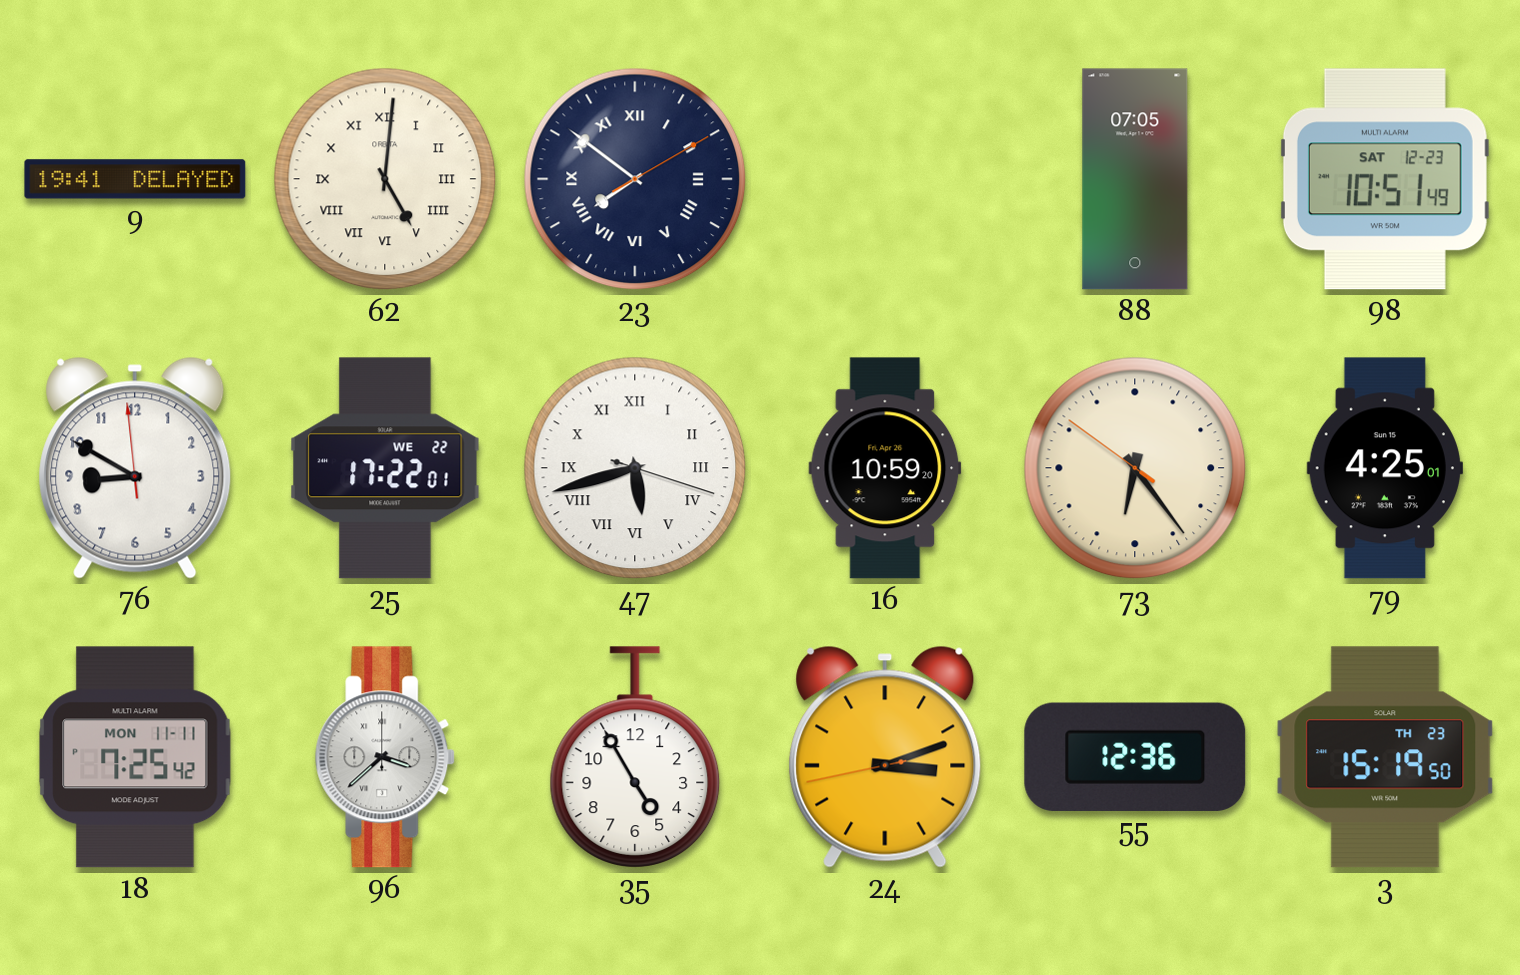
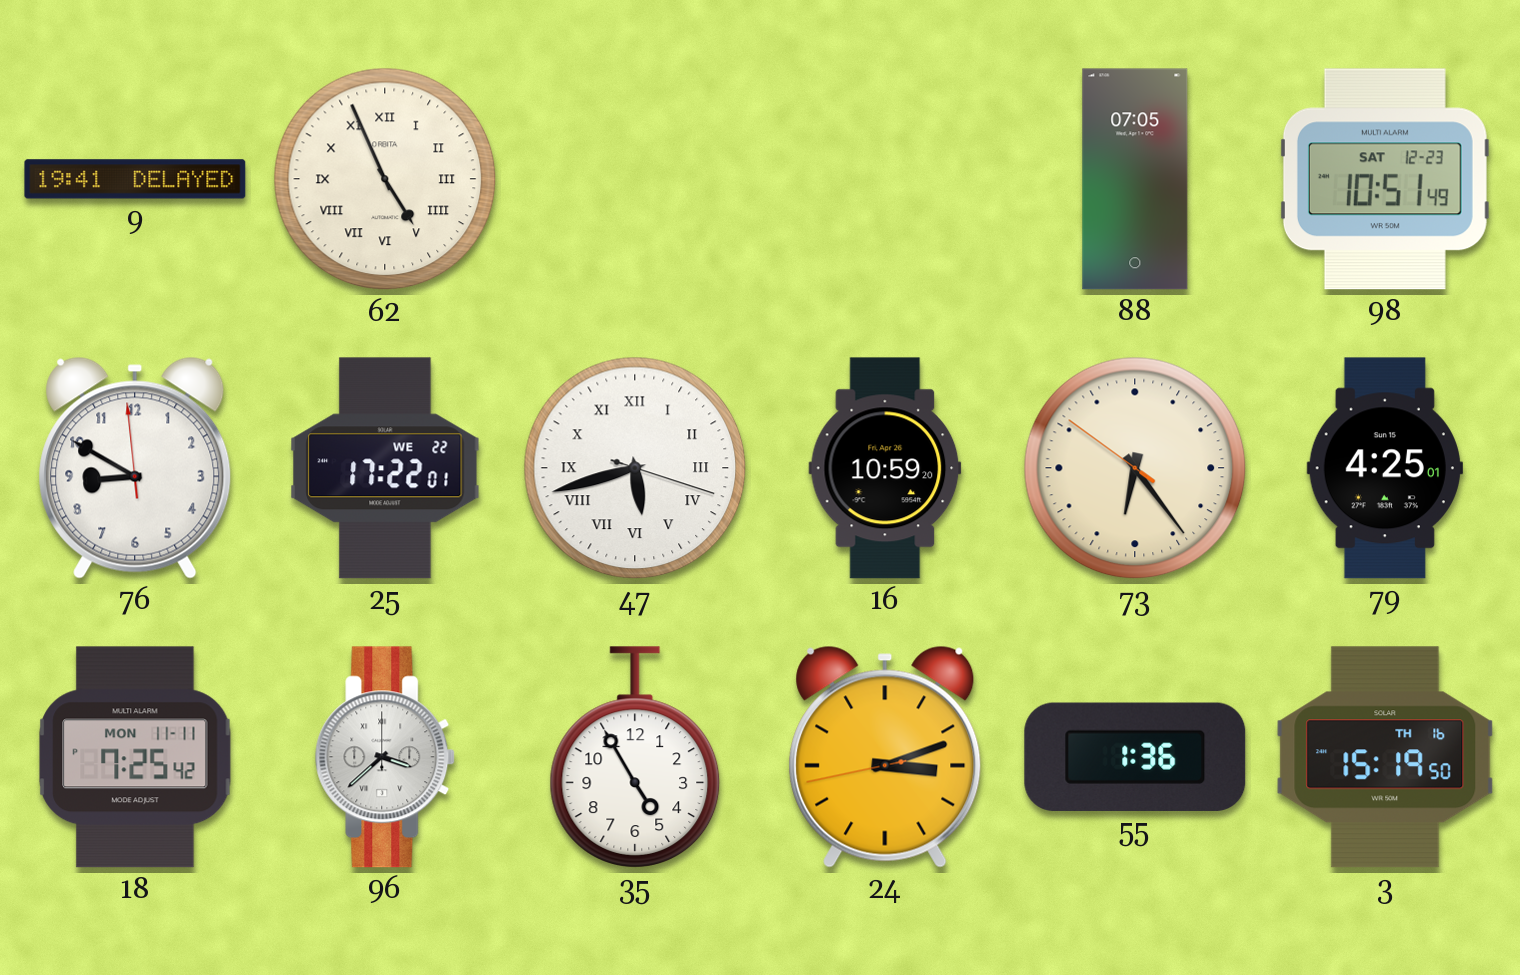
62: 5:01 -> 4:56
23: 7:51 -> none
55: 12:36 -> 1:36
3 date: TH 23 -> TH 16
